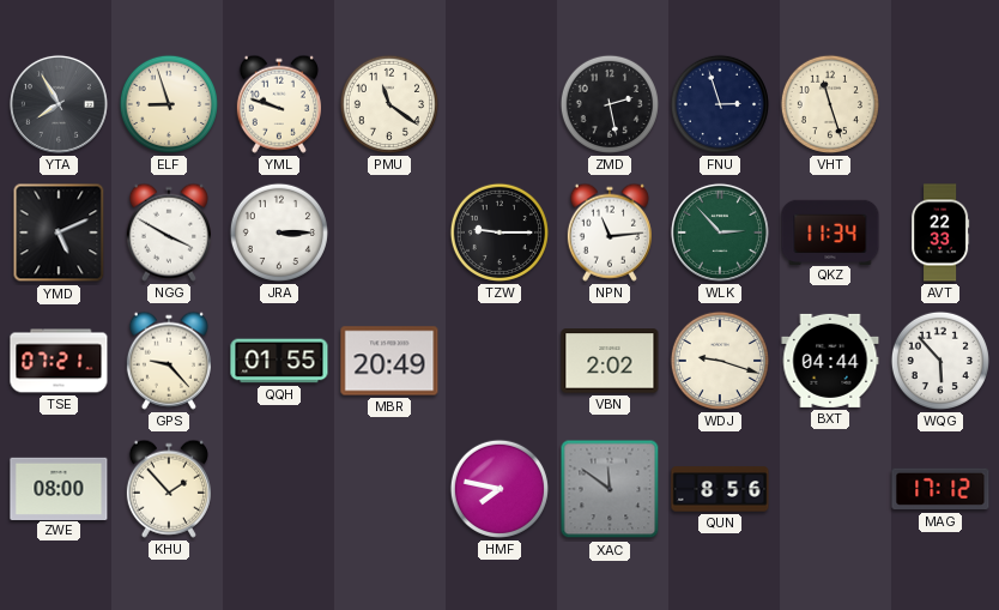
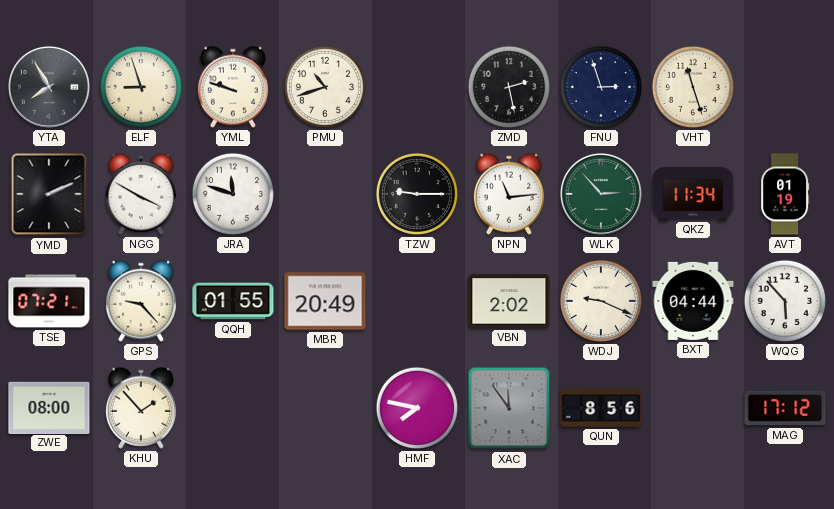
PMU: 11:21 -> 10:42
YMD: 5:11 -> 2:11
JRA: 3:15 -> 11:48
AVT: 22:33 -> 01:19
WDJ: 9:18 -> 9:19
XAC: 11:51 -> 11:54
